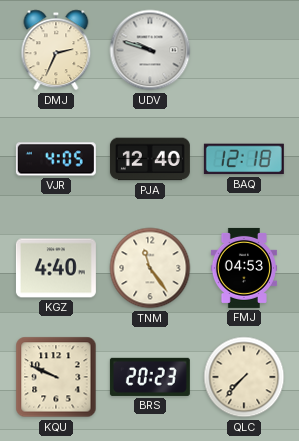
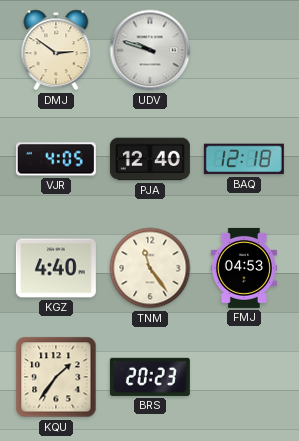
DMJ: 2:34 -> 2:51
KQU: 9:49 -> 1:36
QLC: 7:37 -> none
